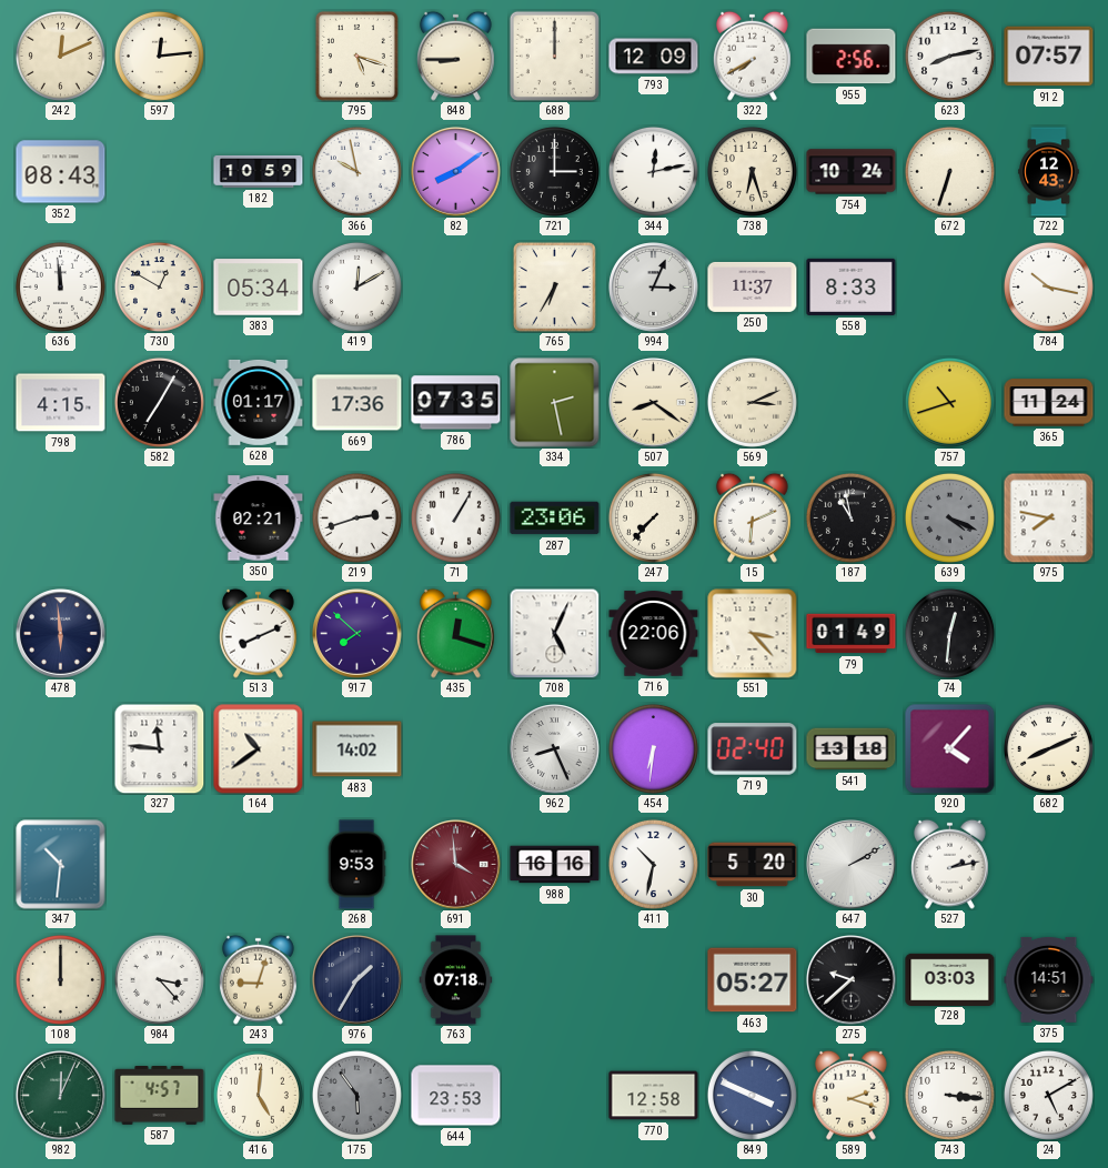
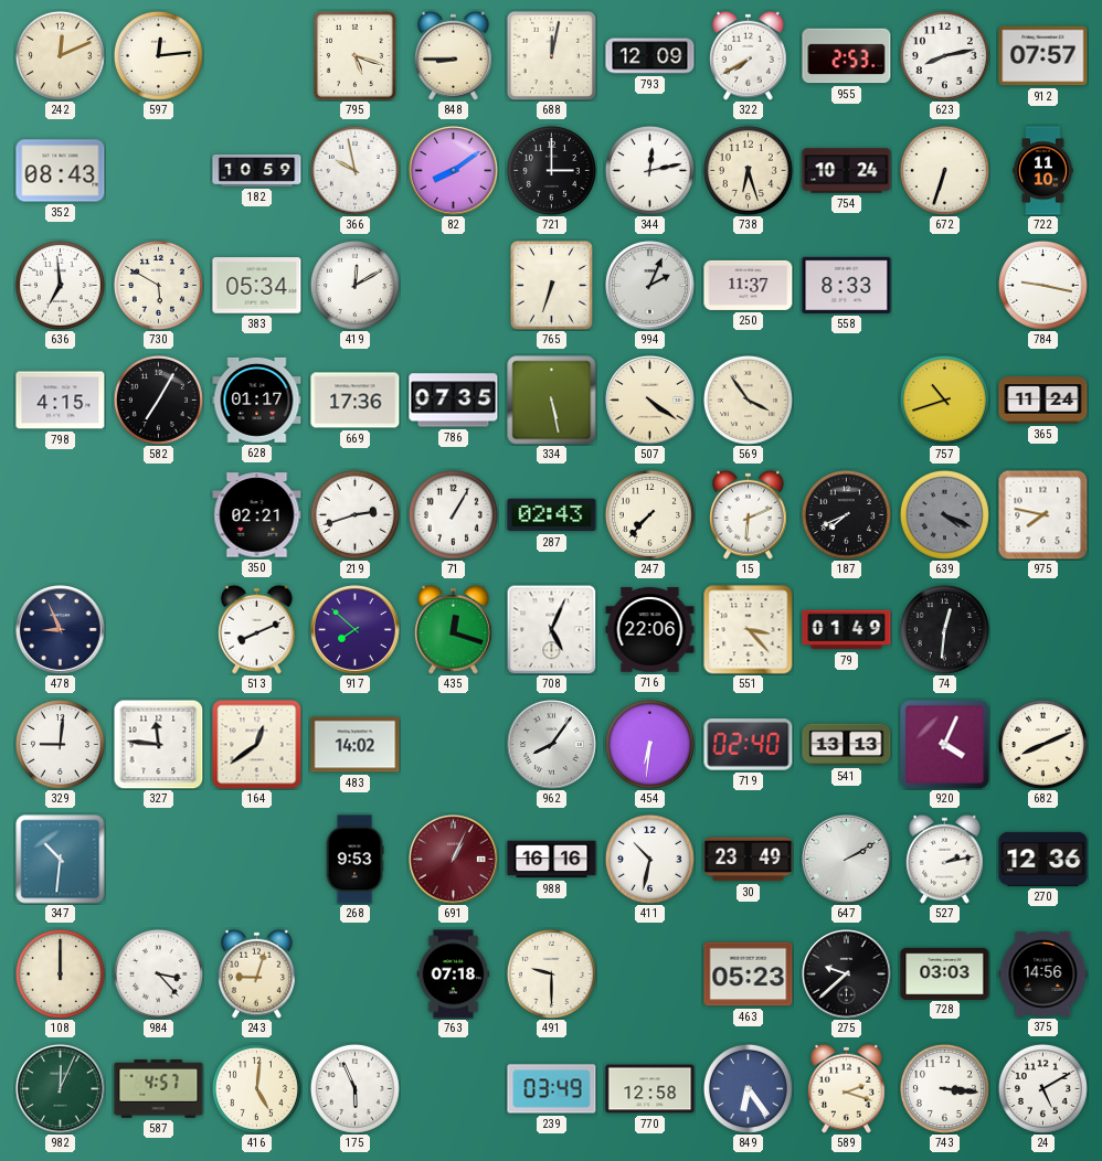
688: 12:00 -> 12:02
955: 2:56 -> 2:53
722: 12:43 -> 11:10
636: 11:59 -> 6:59
730: 12:50 -> 5:50
765: 6:35 -> 6:33
994: 3:04 -> 2:04
784: 10:17 -> 9:17
334: 2:28 -> 5:28
507: 8:21 -> 4:21
569: 3:11 -> 3:54
287: 23:06 -> 02:43
187: 10:58 -> 7:41
478: 5:59 -> 8:56
329: none -> 9:01
164: 10:39 -> 12:39
962: 8:26 -> 8:06
541: 13:18 -> 13:13
920: 4:07 -> 4:04
691: 3:59 -> 1:04
30: 5:20 -> 23:49
270: none -> 12:36
976: 1:35 -> none
491: none -> 9:30
463: 05:27 -> 05:23
375: 14:51 -> 14:56
175: 5:54 -> 5:56
175 dial: grey -> white
644: 23:53 -> none
239: none -> 03:49
849: 3:49 -> 6:24
